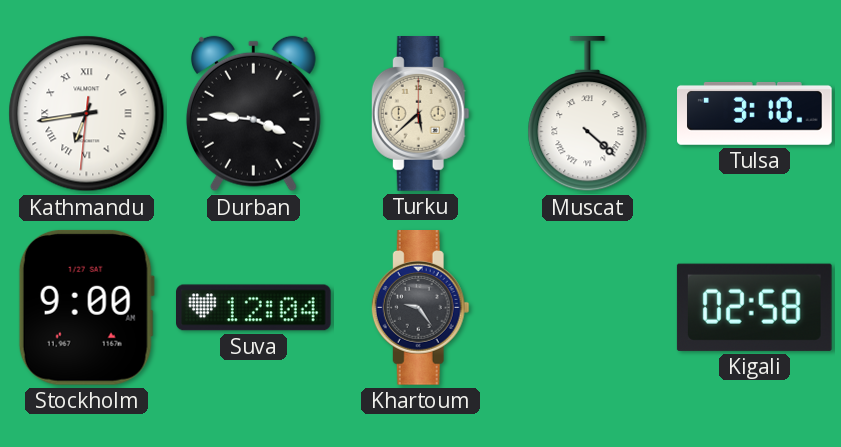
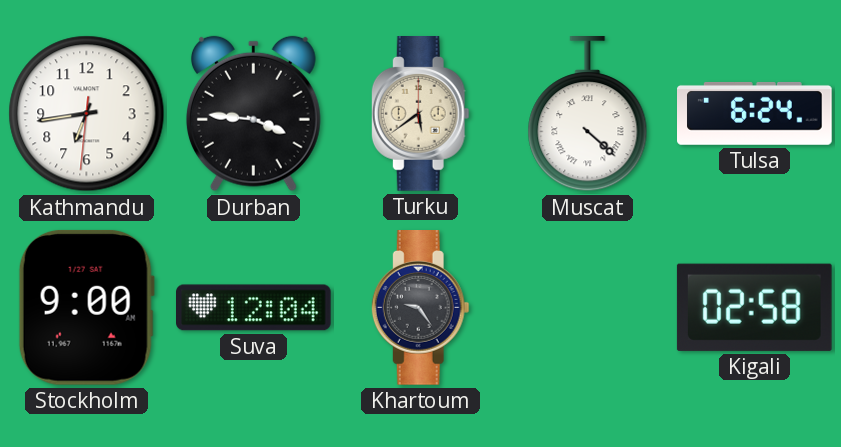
Kathmandu numerals: Roman -> Arabic
Turku: 5:38 -> 5:39
Tulsa: 3:10 -> 6:24
